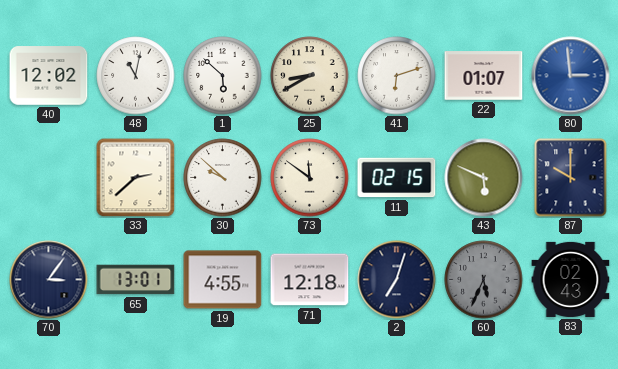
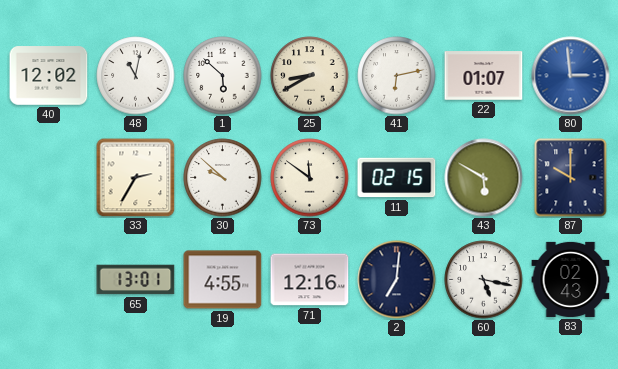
41: 6:12 -> 6:13
33: 2:38 -> 2:35
43: 5:49 -> 5:50
70: 3:06 -> none
71: 12:18 -> 12:16
2: 7:03 -> 7:01
60: 5:34 -> 5:17
60 dial: grey -> white
